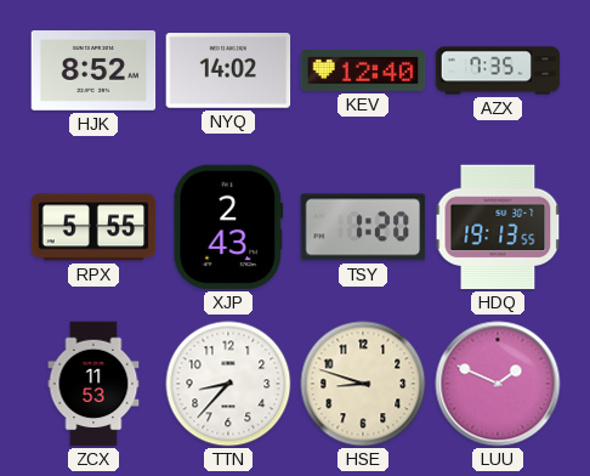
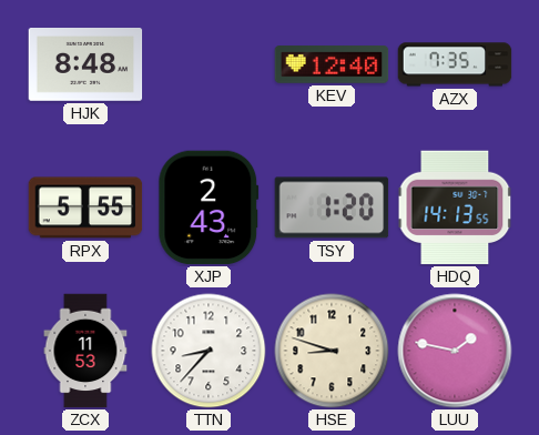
HJK: 8:52 -> 8:48
NYQ: 14:02 -> none
HDQ: 19:13 -> 14:13
LUU: 1:49 -> 1:47
